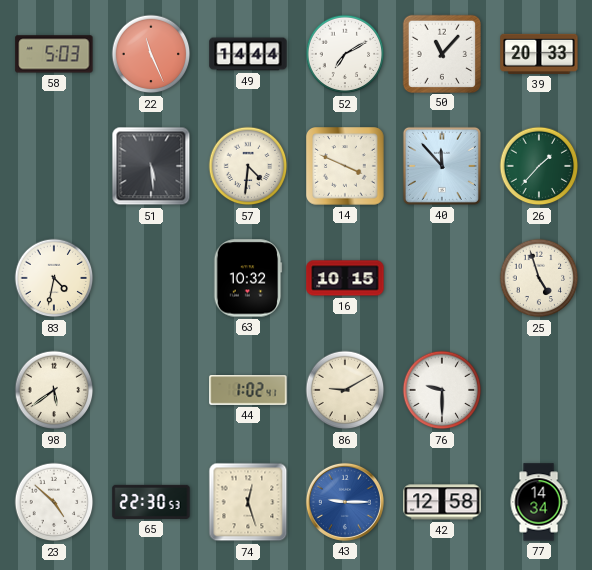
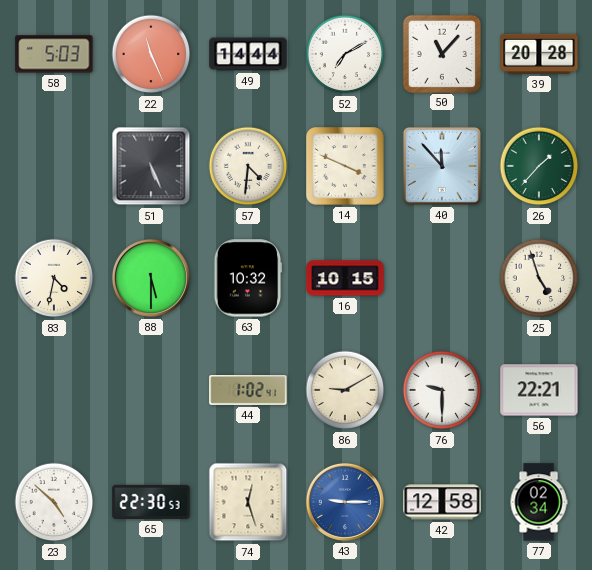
39: 20:33 -> 20:28
51: 5:29 -> 5:26
88: none -> 5:30
98: 5:39 -> none
56: none -> 22:21
77: 14:34 -> 02:34
